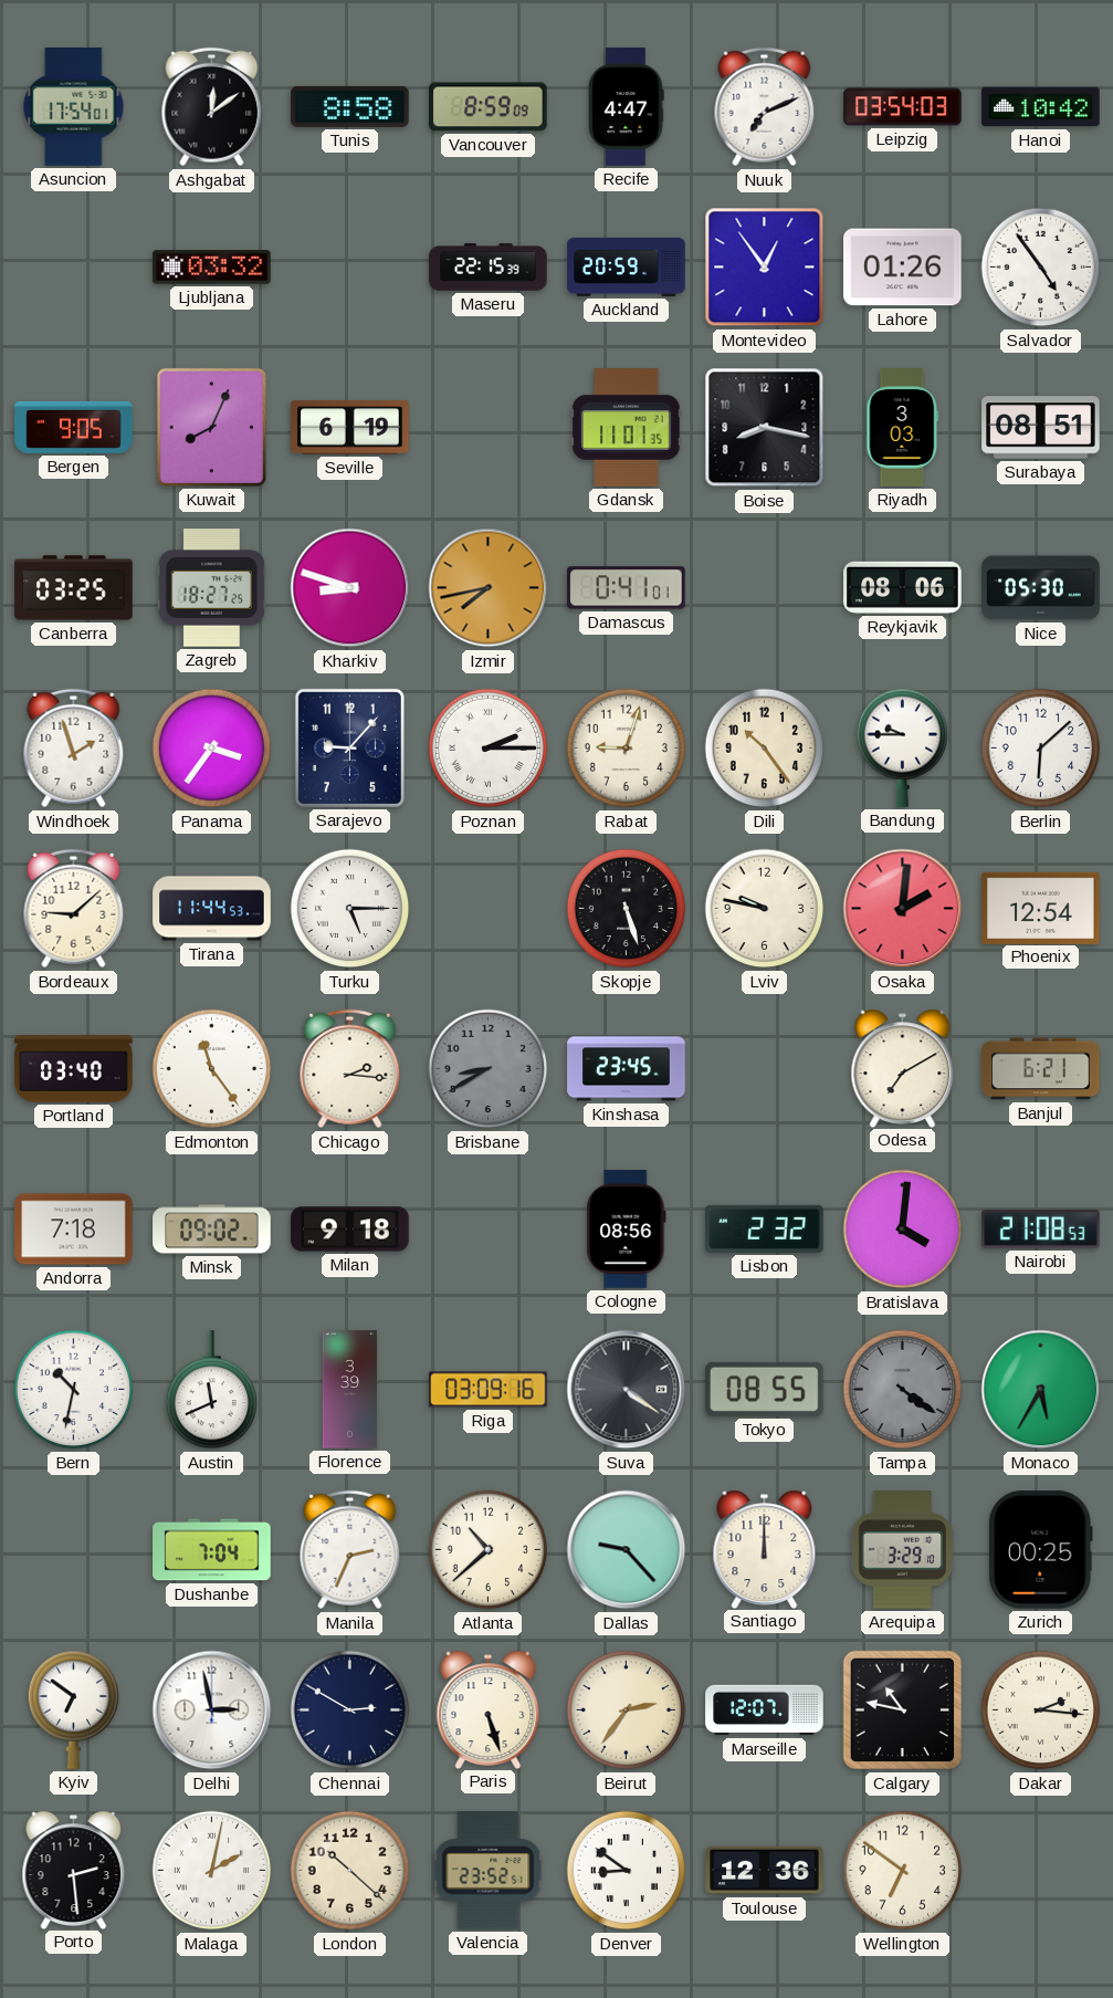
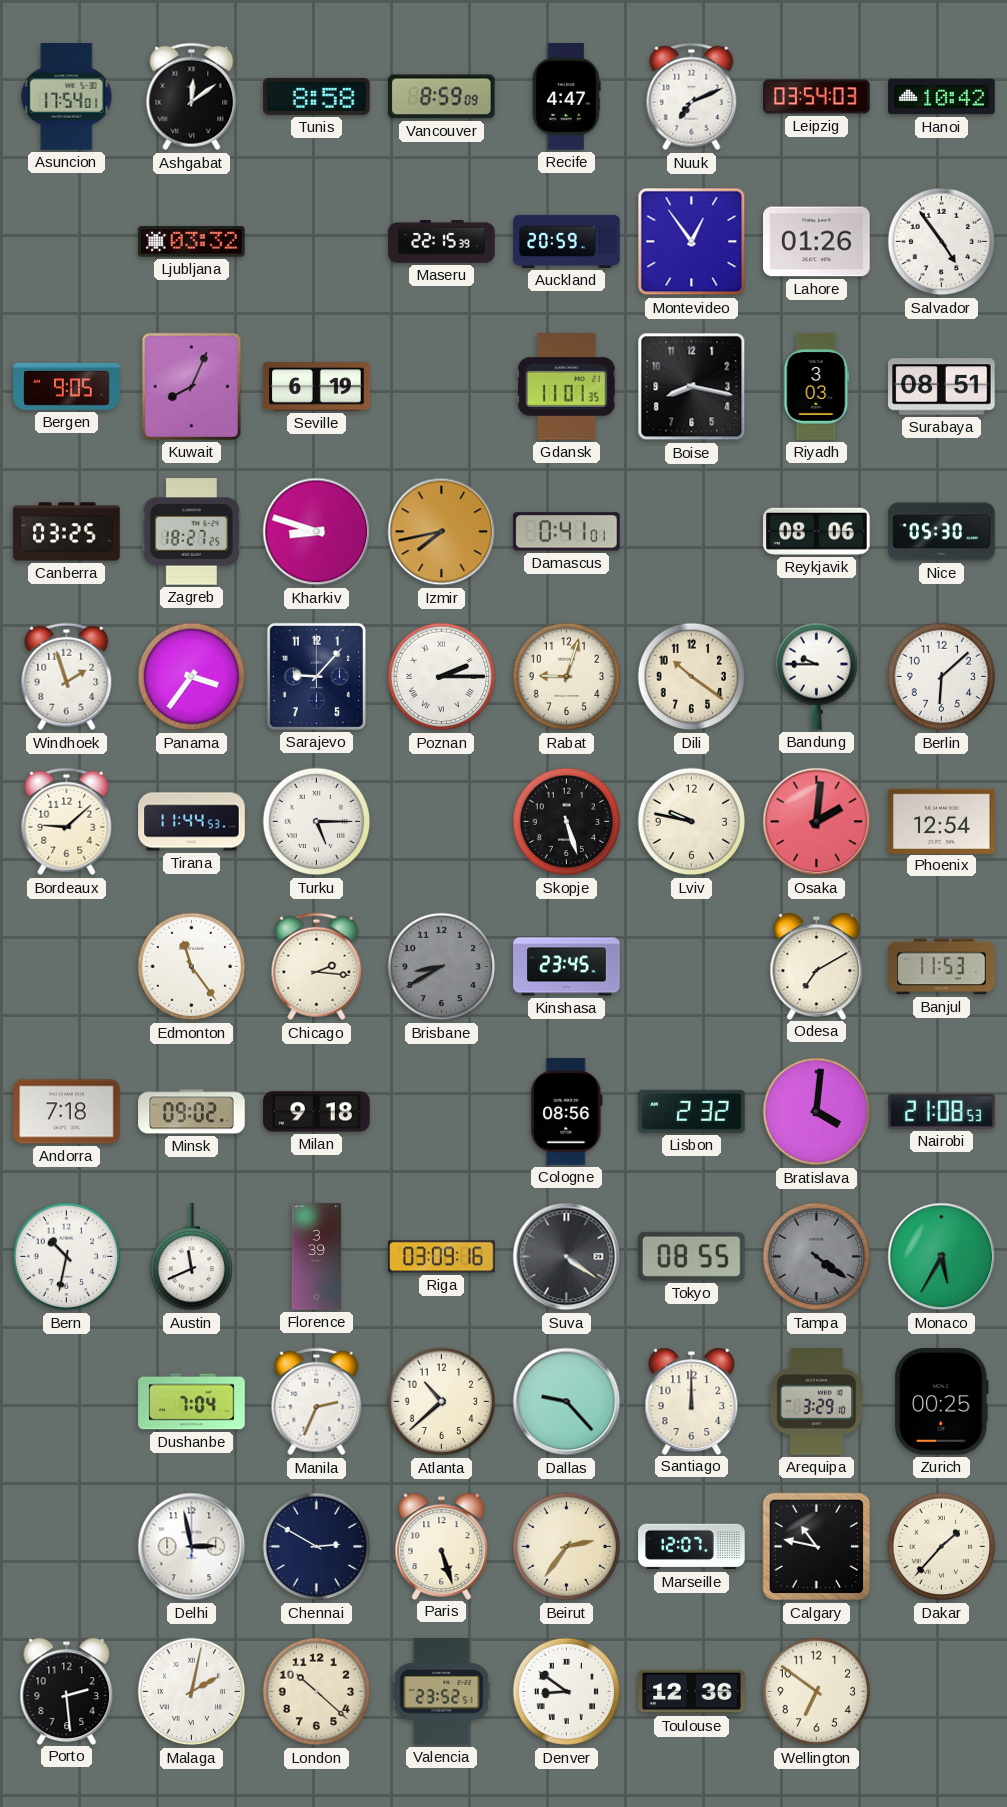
Dili: 10:24 -> 10:21
Portland: 03:40 -> none
Banjul: 6:21 -> 11:53
Kyiv: 6:51 -> none
Dakar: 2:16 -> 1:37
